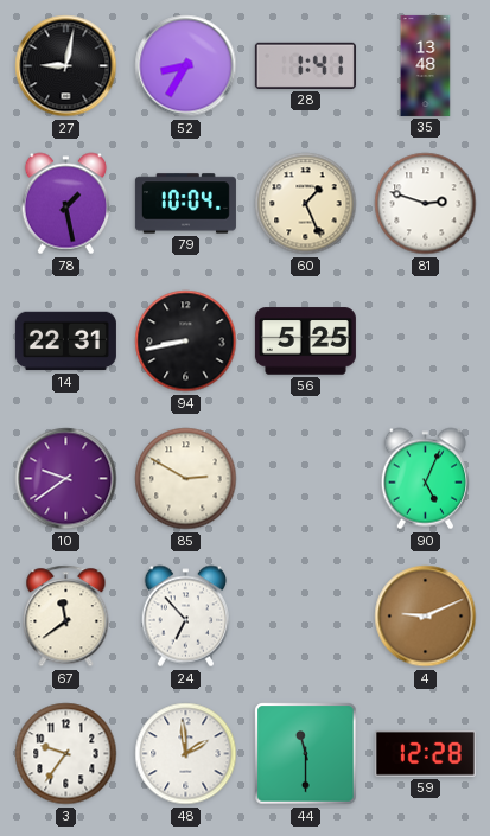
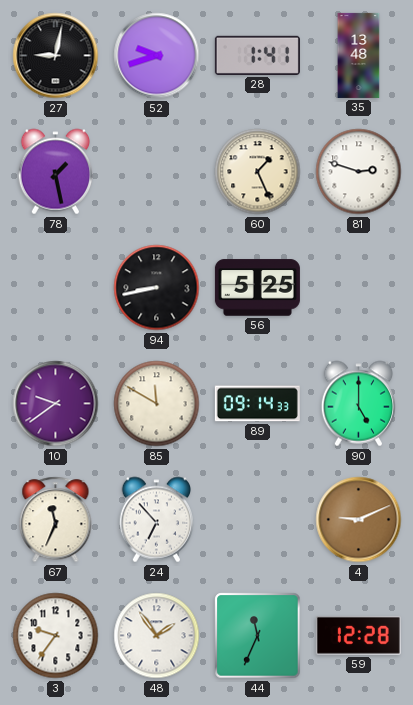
52: 8:35 -> 9:42
79: 10:04 -> none
14: 22:31 -> none
85: 2:50 -> 11:50
89: none -> 09:14
90: 5:04 -> 5:00
67: 11:39 -> 11:34
48: 1:59 -> 1:54
44: 11:30 -> 11:34
